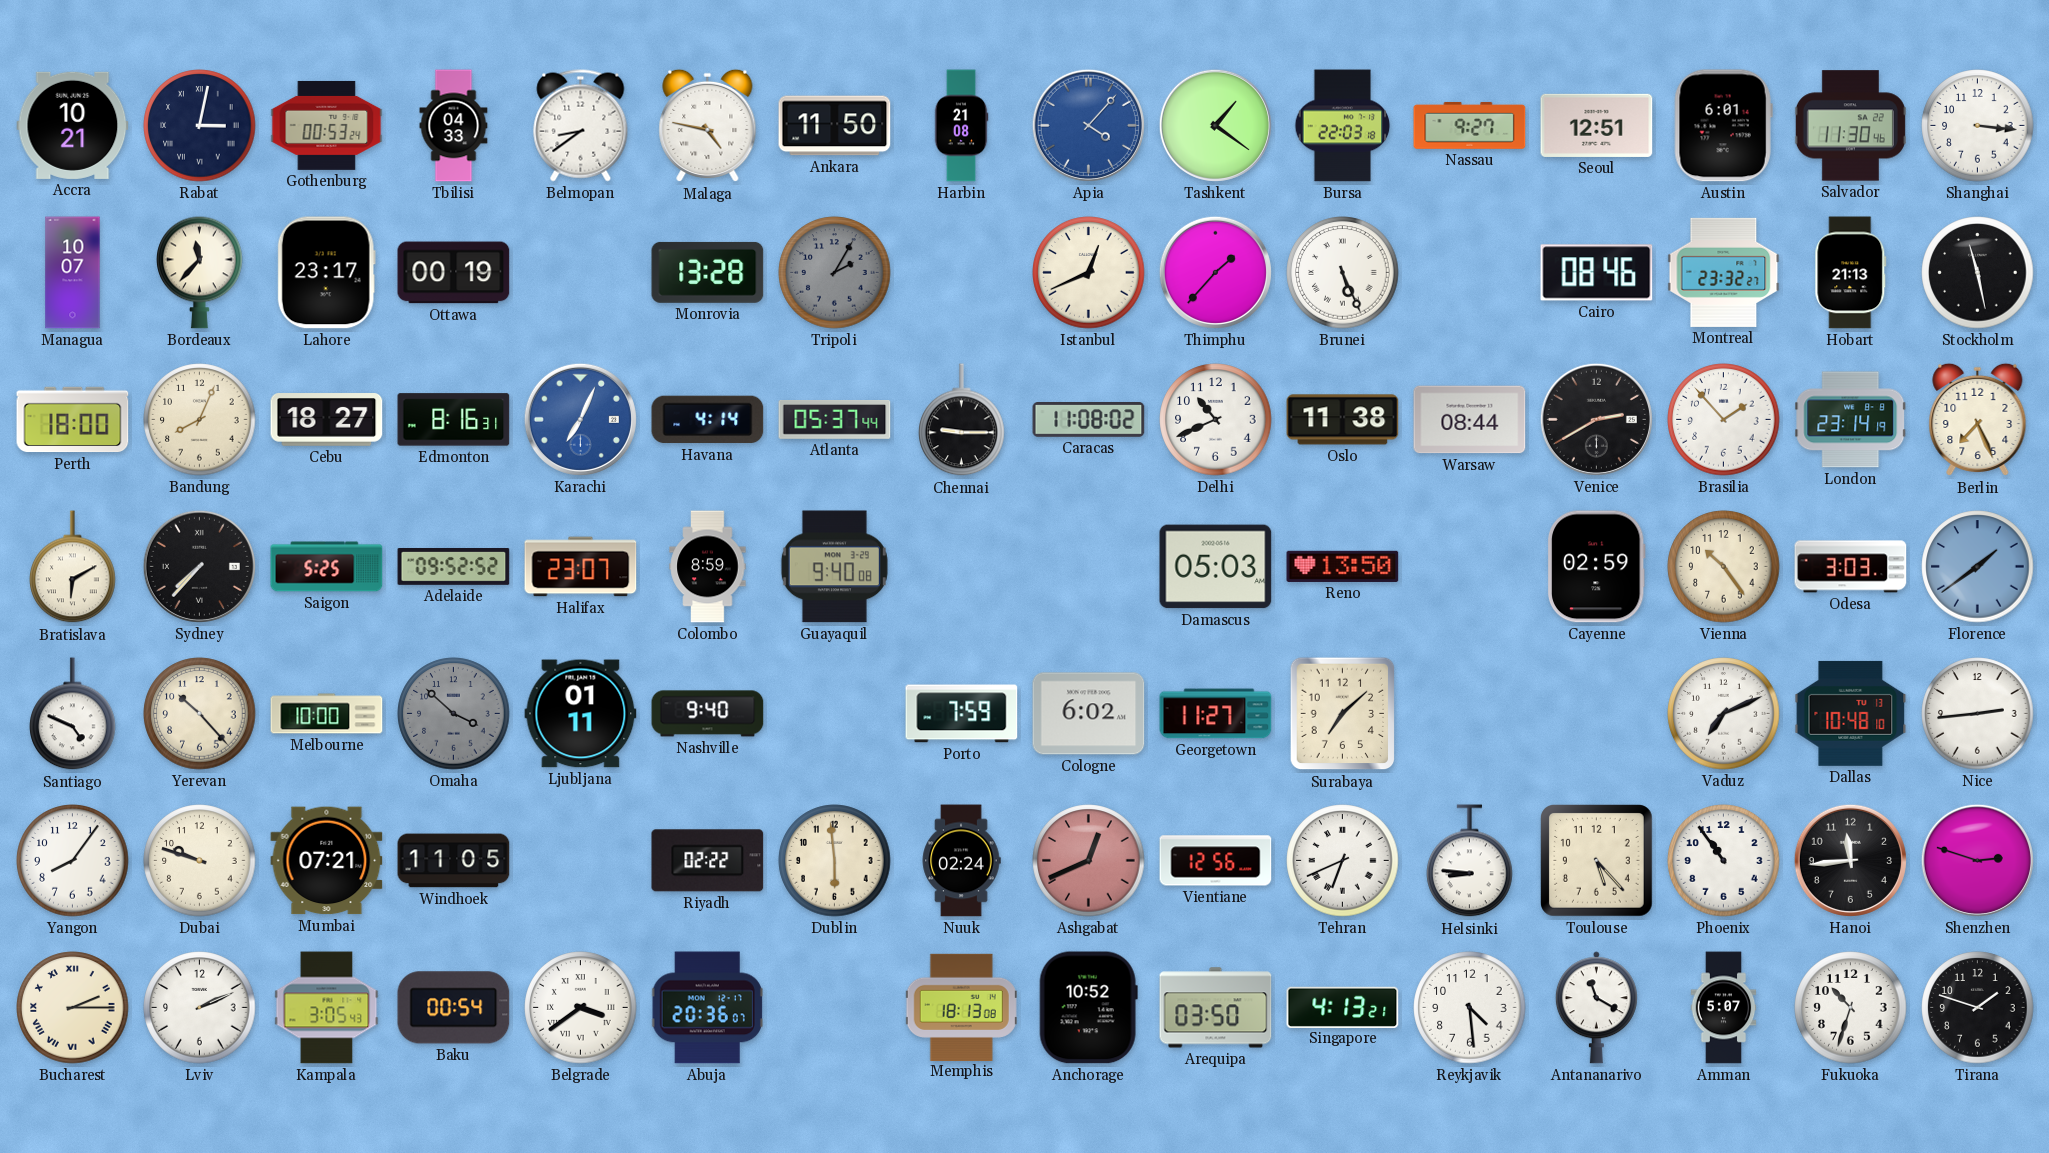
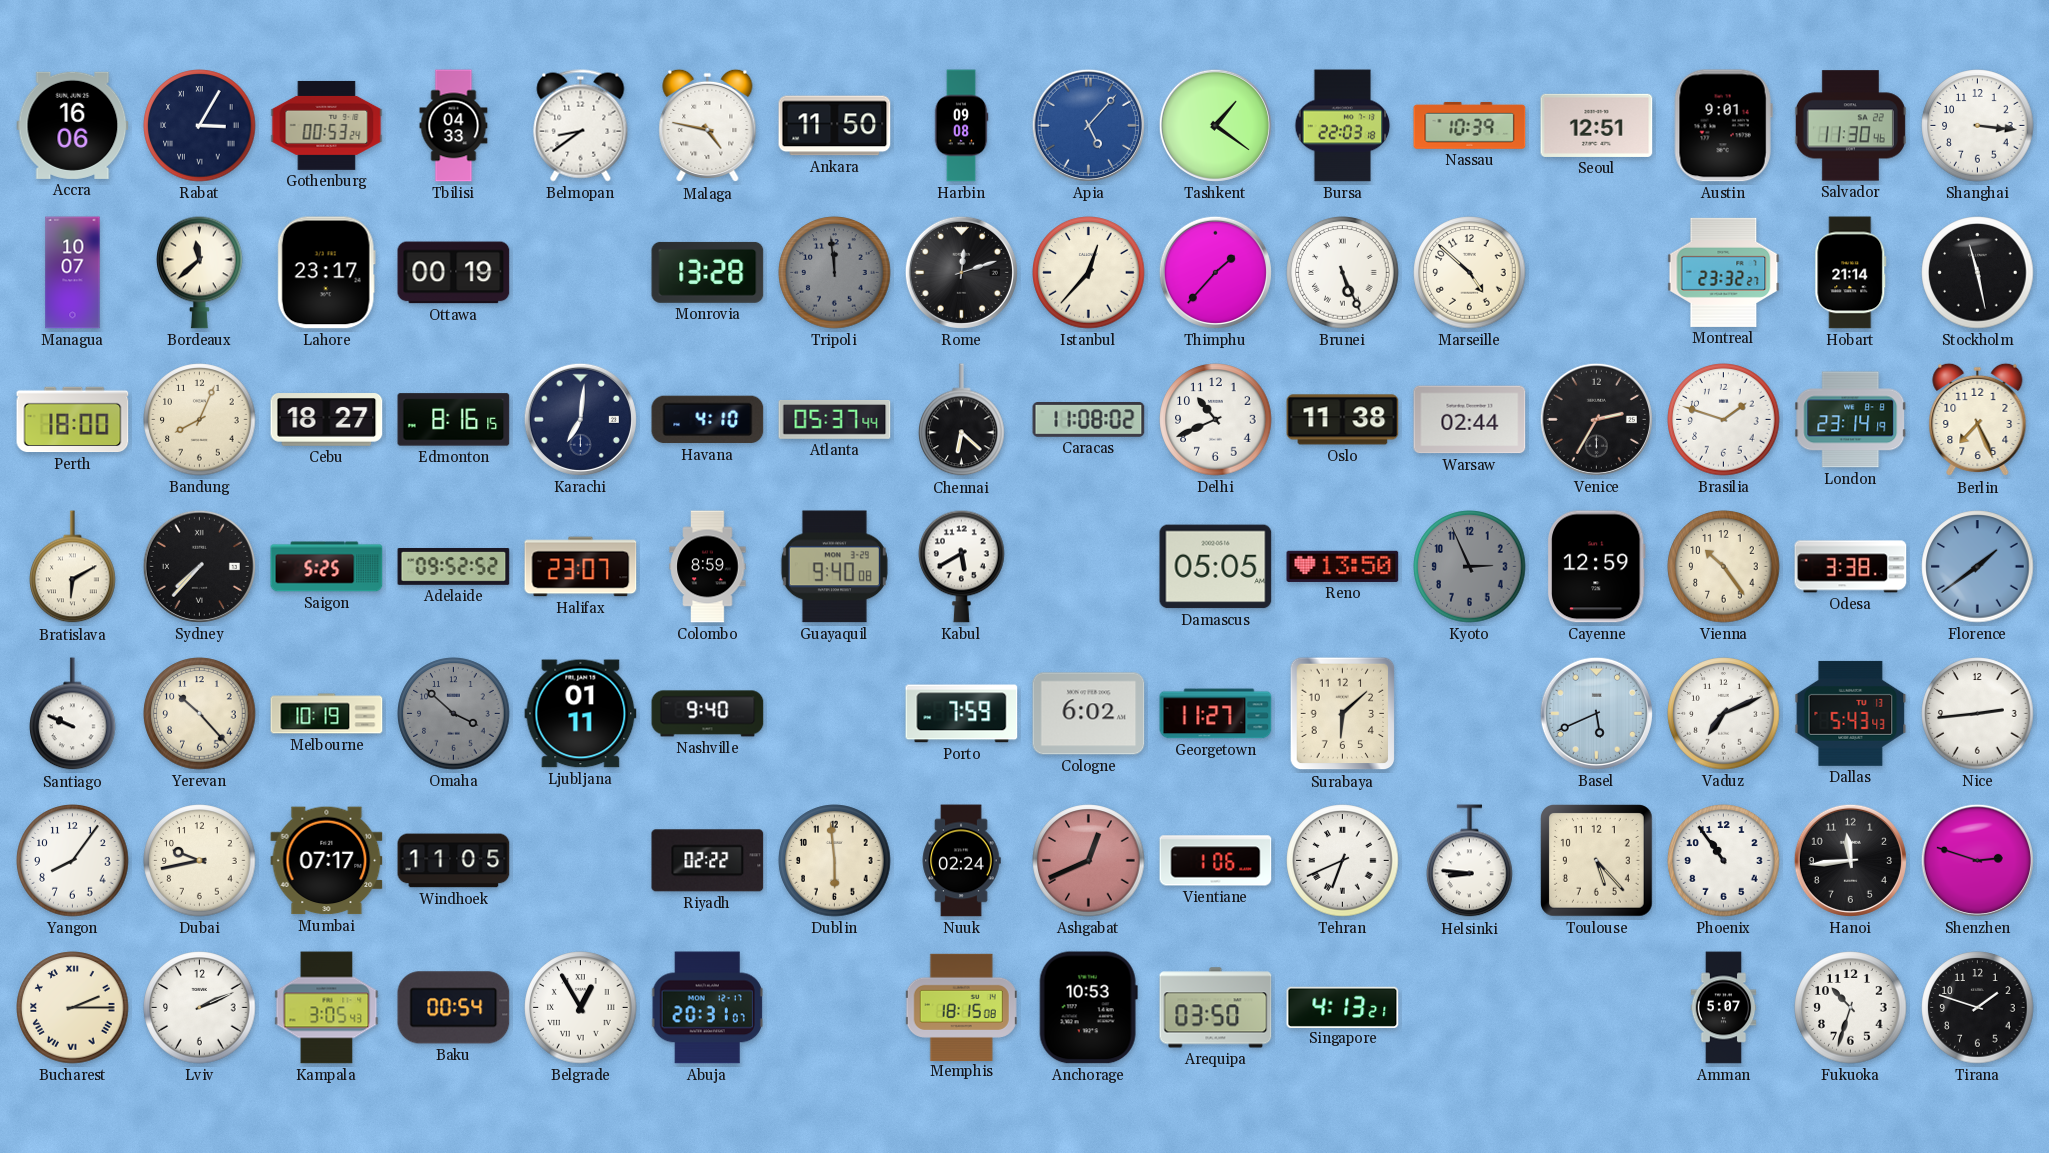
Accra: 10:21 -> 16:06
Rabat: 3:02 -> 3:05
Harbin: 21:08 -> 09:08
Apia: 4:07 -> 5:07
Nassau: 9:27 -> 10:39
Austin: 6:01 -> 9:01
Bordeaux: 11:37 -> 11:38
Tripoli: 2:05 -> 11:59
Rome: none -> 12:12
Istanbul: 12:41 -> 12:37
Marseille: none -> 4:52
Cairo: 08:46 -> none
Hobart: 21:13 -> 21:14
Edmonton: 8:16:31 -> 8:16:15
Karachi: 7:04 -> 7:01
Karachi dial: blue -> navy
Havana: 4:14 -> 4:10
Chennai: 9:15 -> 6:22
Warsaw: 08:44 -> 02:44
Venice: 2:40 -> 2:35
Brasilia: 1:53 -> 1:48
Kabul: none -> 5:40
Damascus: 05:03 -> 05:05
Kyoto: none -> 2:56
Cayenne: 02:59 -> 12:59
Odesa: 3:03 -> 3:38
Santiago: 4:49 -> 9:49
Melbourne: 10:00 -> 10:19
Surabaya: 7:08 -> 6:08
Basel: none -> 5:41
Dallas: 10:48 -> 5:43
Dubai: 9:48 -> 9:43
Mumbai: 07:21 -> 07:17
Vientiane: 12:56 -> 1:06
Belgrade: 3:39 -> 12:55
Abuja: 20:36 -> 20:31
Memphis: 18:13 -> 18:15
Anchorage: 10:52 -> 10:53
Reykjavik: 4:29 -> none
Antananarivo: 11:20 -> none
